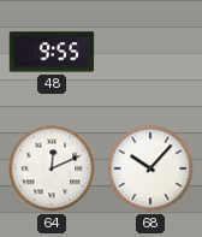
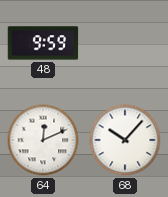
48: 9:55 -> 9:59
